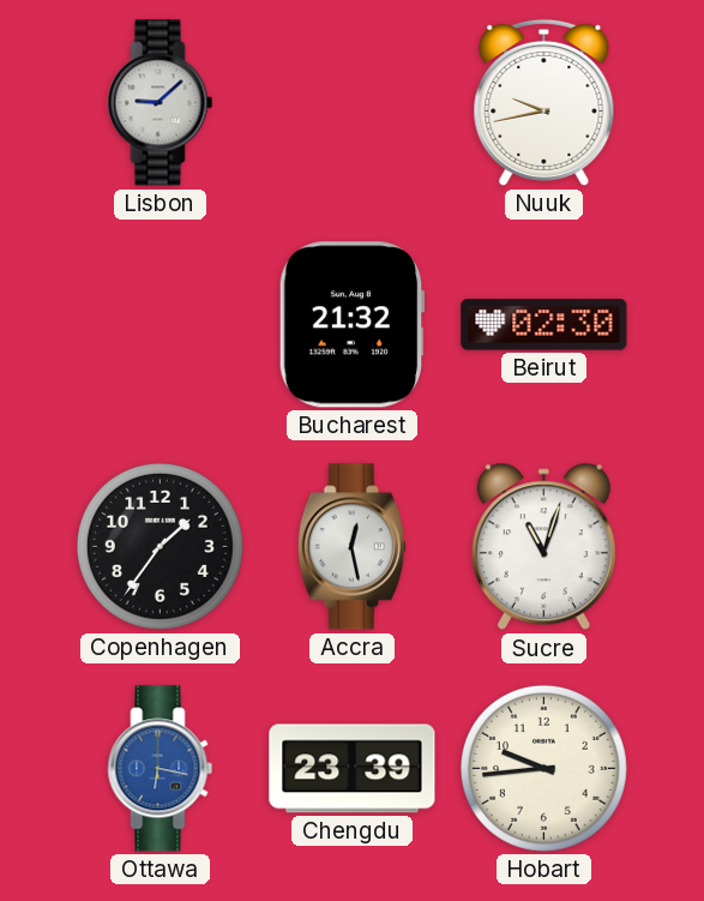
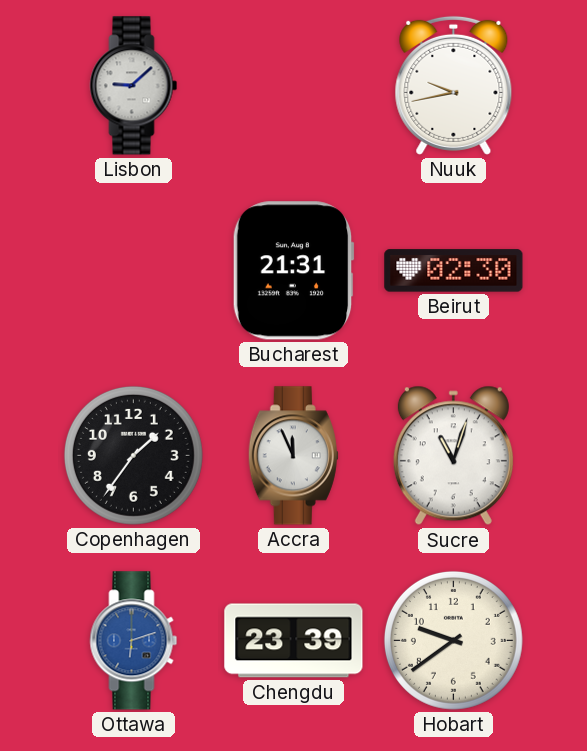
Bucharest: 21:32 -> 21:31
Accra: 12:28 -> 11:56
Ottawa: 6:17 -> 6:12
Hobart: 9:44 -> 9:39
